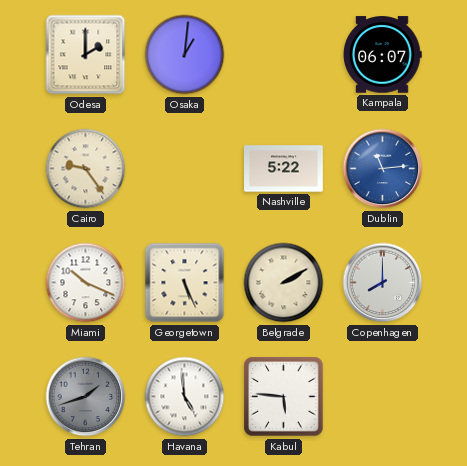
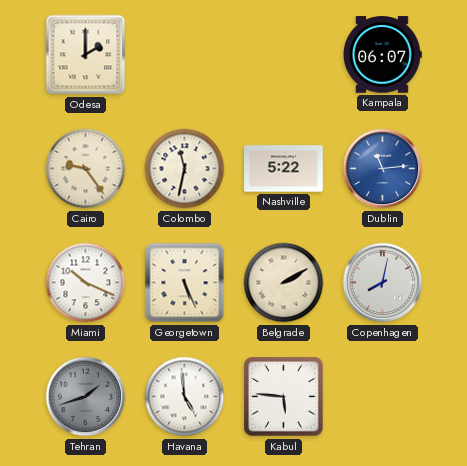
Osaka: 1:01 -> none
Colombo: none -> 11:32
Copenhagen: 8:00 -> 8:02
